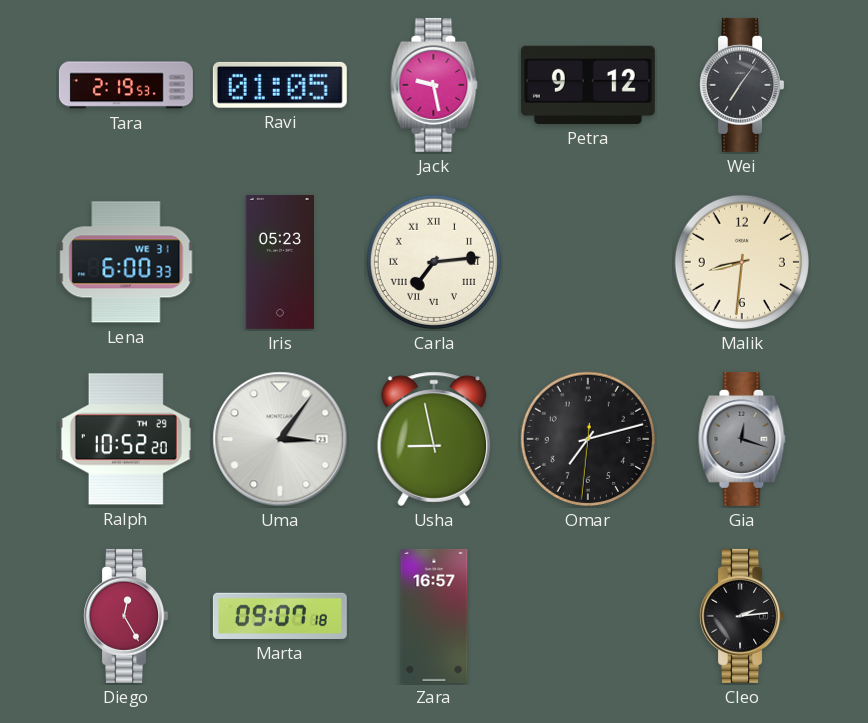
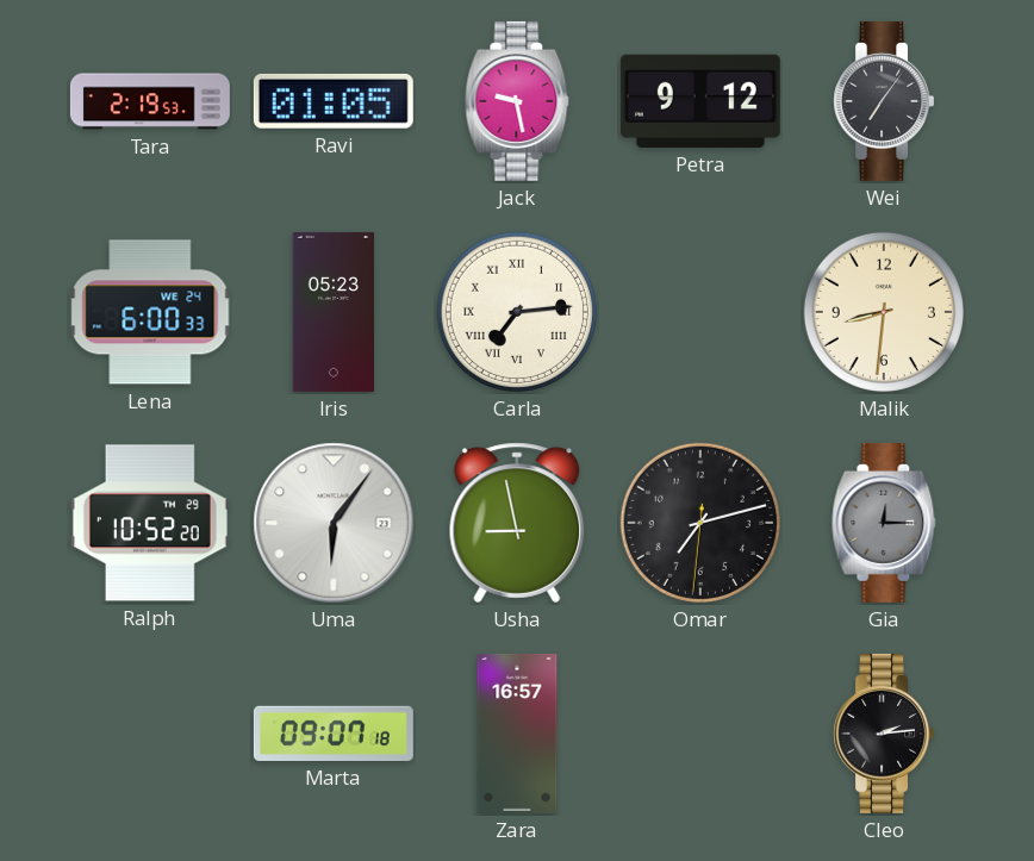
Lena date: WE 31 -> WE 24
Uma: 3:06 -> 6:06
Gia: 12:18 -> 12:15
Diego: 12:25 -> none
